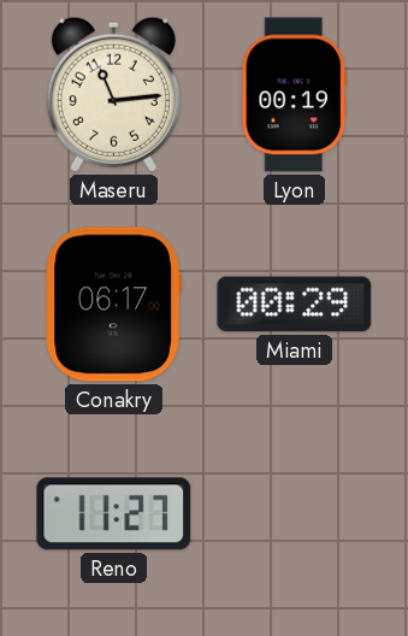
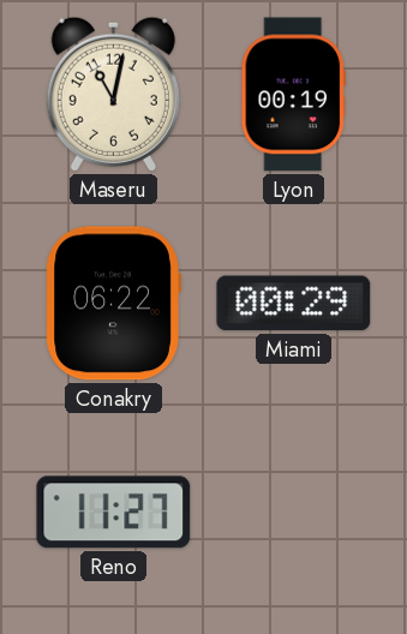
Maseru: 11:14 -> 11:02
Conakry: 06:17 -> 06:22
